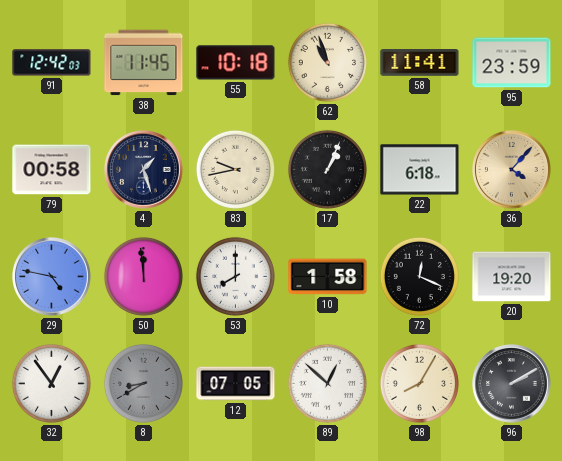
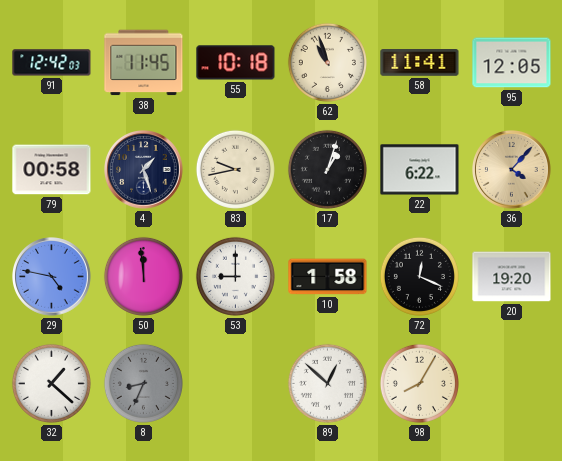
95: 23:59 -> 12:05
17: 1:04 -> 1:03
22: 6:18 -> 6:22
53: 8:00 -> 9:00
32: 12:54 -> 1:22
8: 8:40 -> 8:34
12: 07:05 -> none
96: 2:10 -> none
